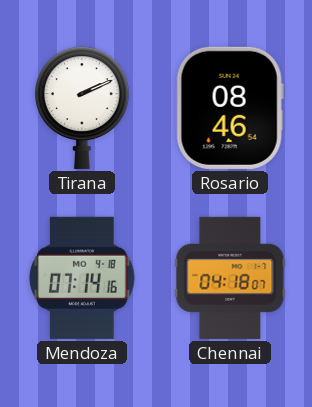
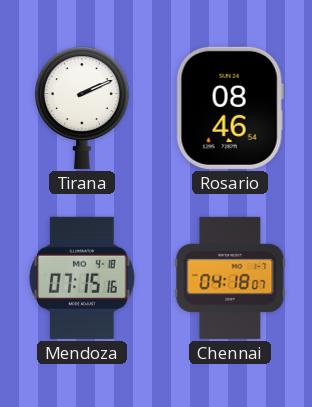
Mendoza: 07:14 -> 07:15
